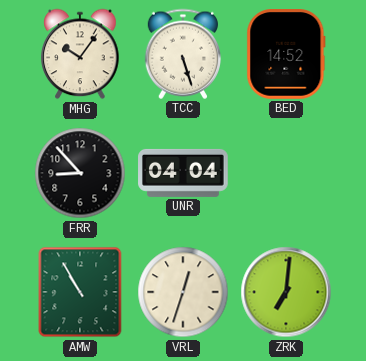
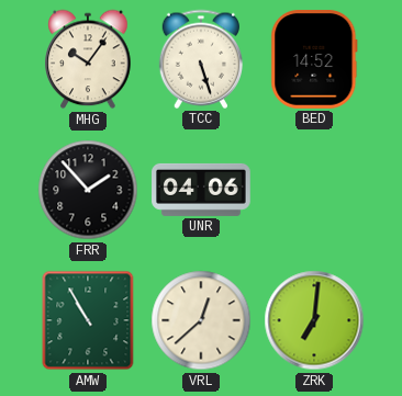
FRR: 8:53 -> 1:53
UNR: 04:04 -> 04:06
VRL: 12:33 -> 12:38
